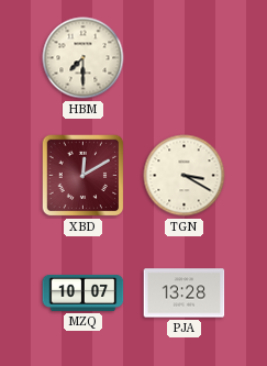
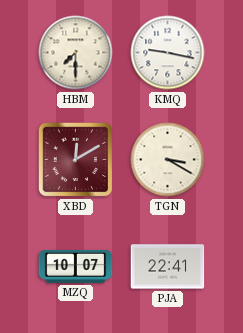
KMQ: none -> 9:17
PJA: 13:28 -> 22:41
